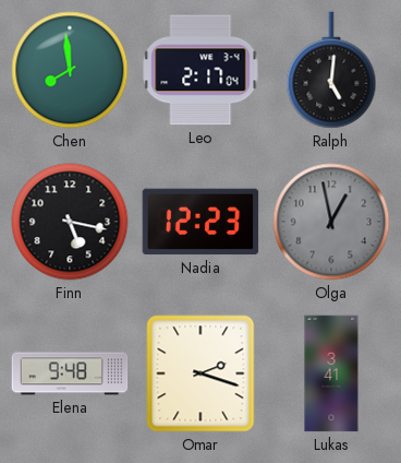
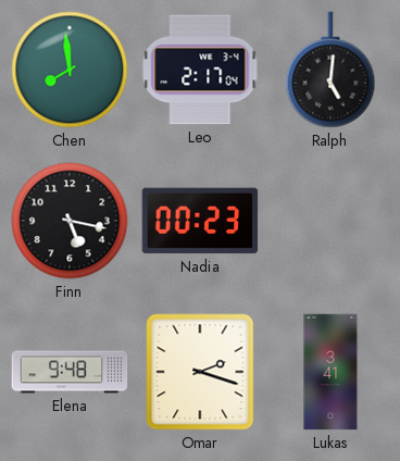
Nadia: 12:23 -> 00:23
Olga: 12:58 -> none
